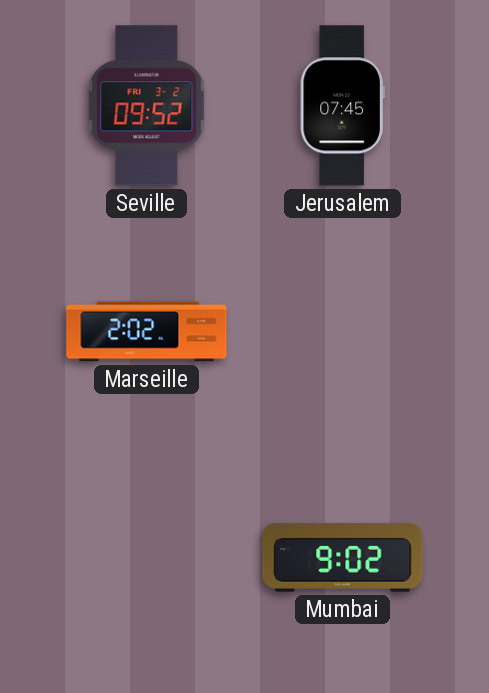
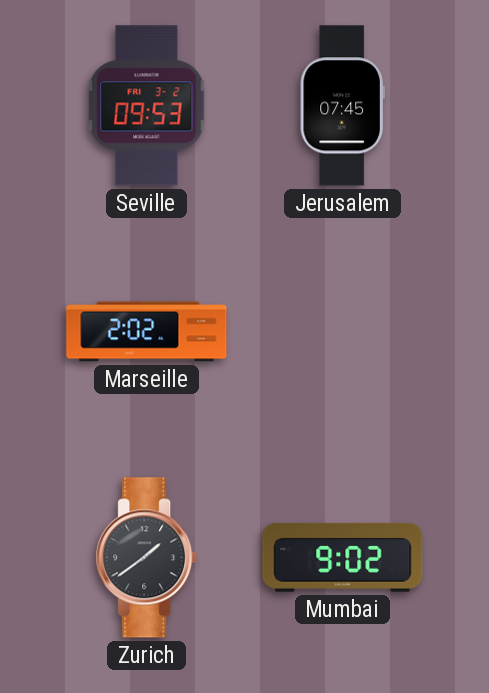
Seville: 09:52 -> 09:53
Zurich: none -> 1:39
